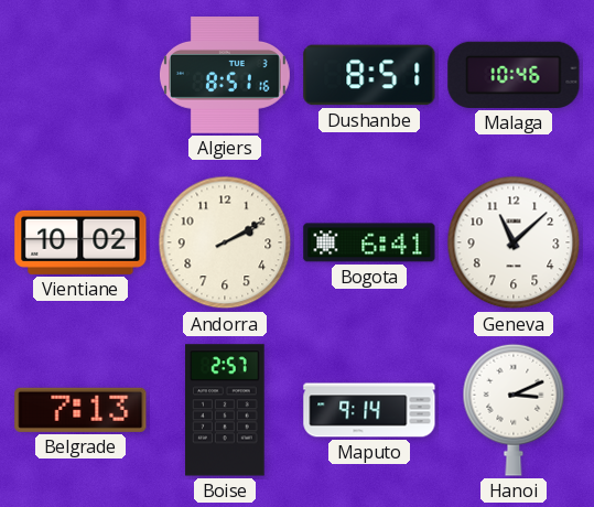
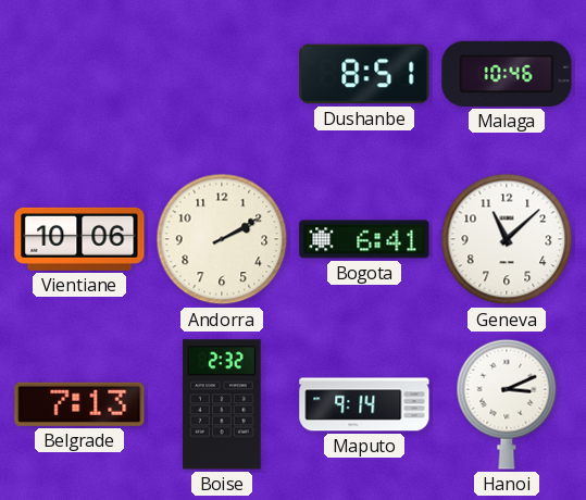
Algiers: 8:51 -> none
Vientiane: 10:02 -> 10:06
Boise: 2:57 -> 2:32
